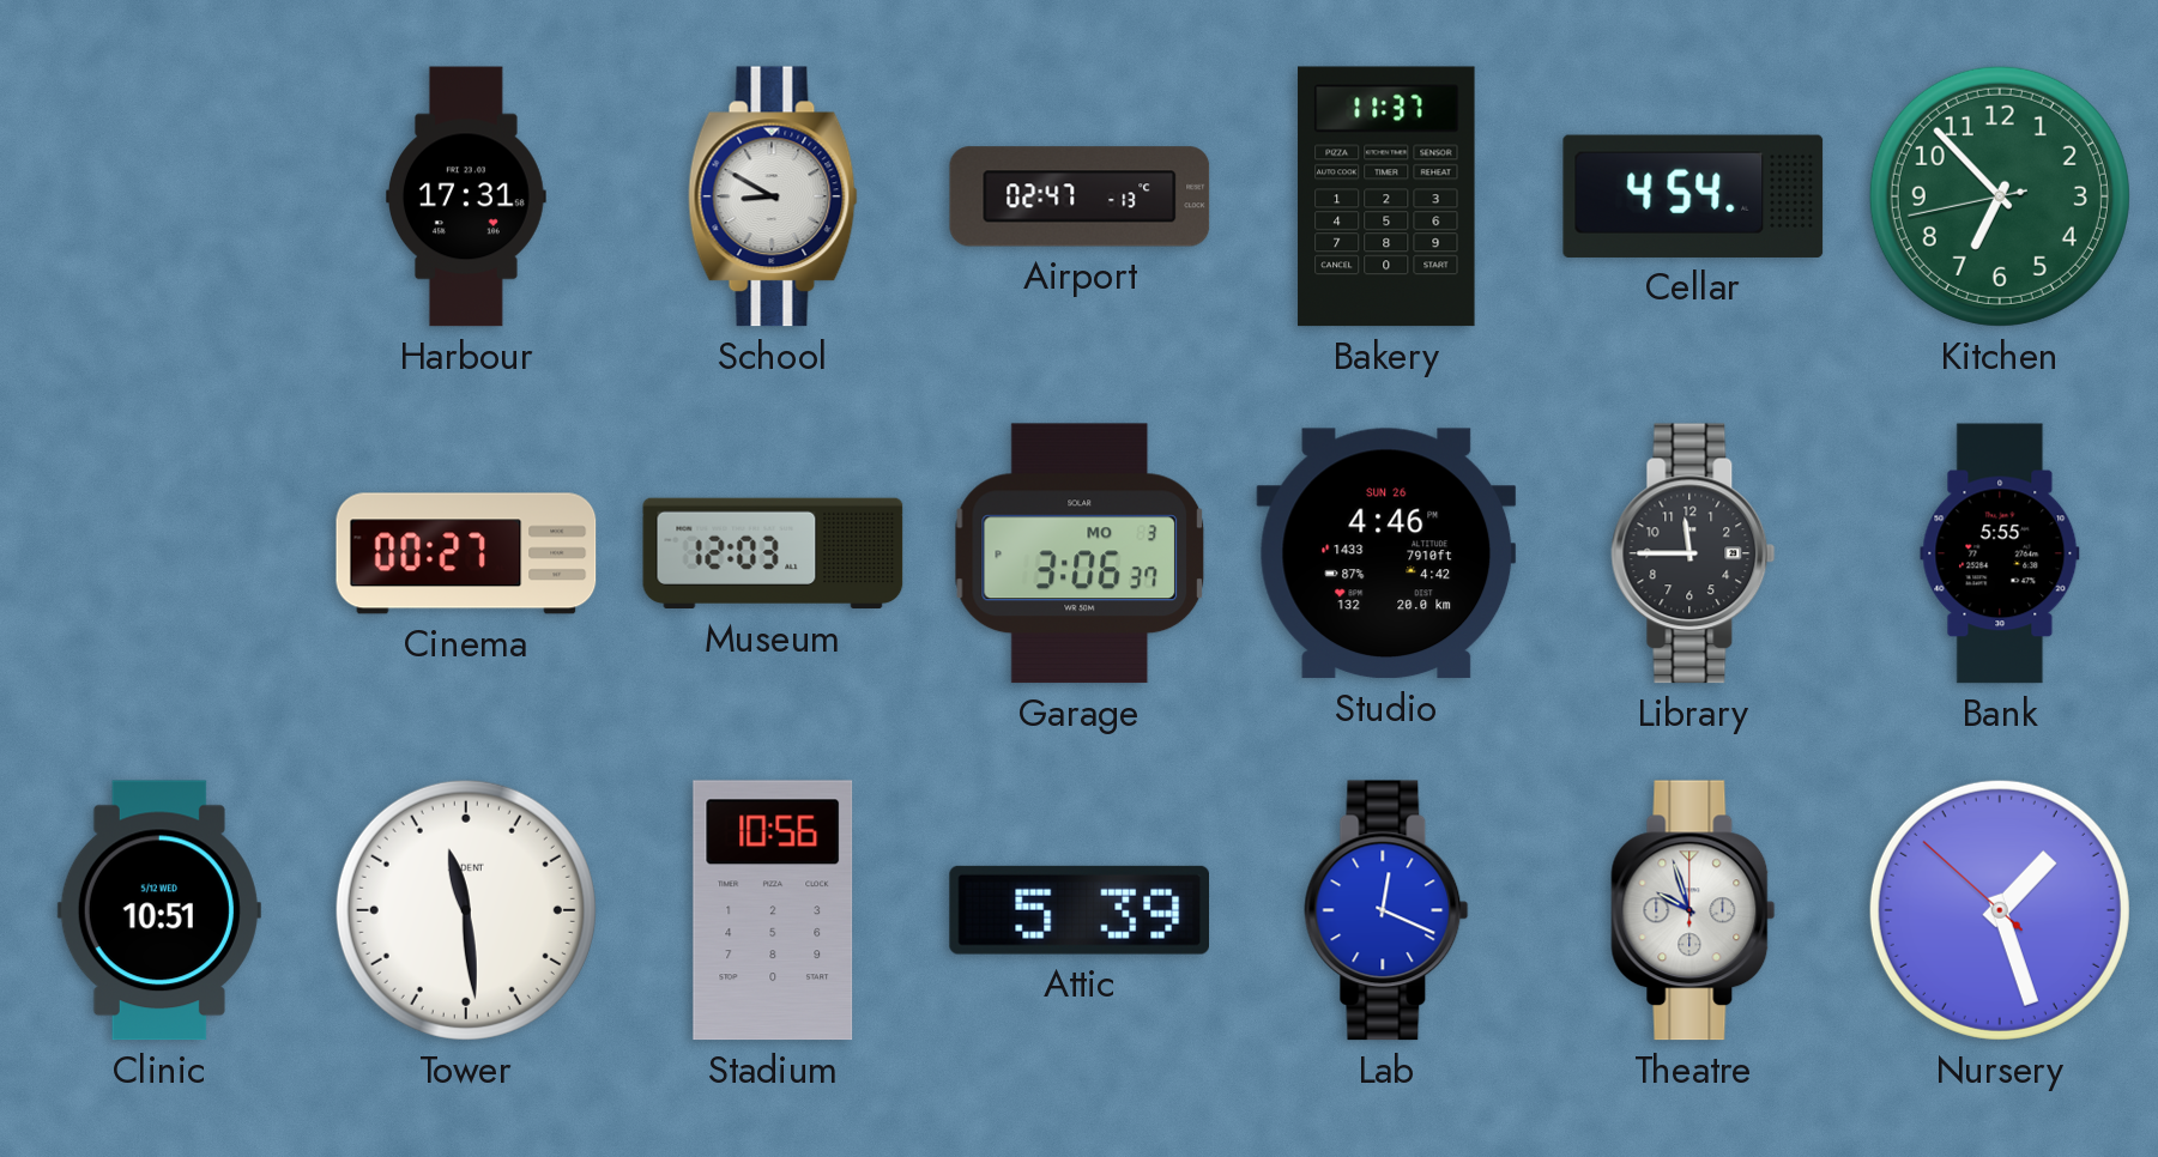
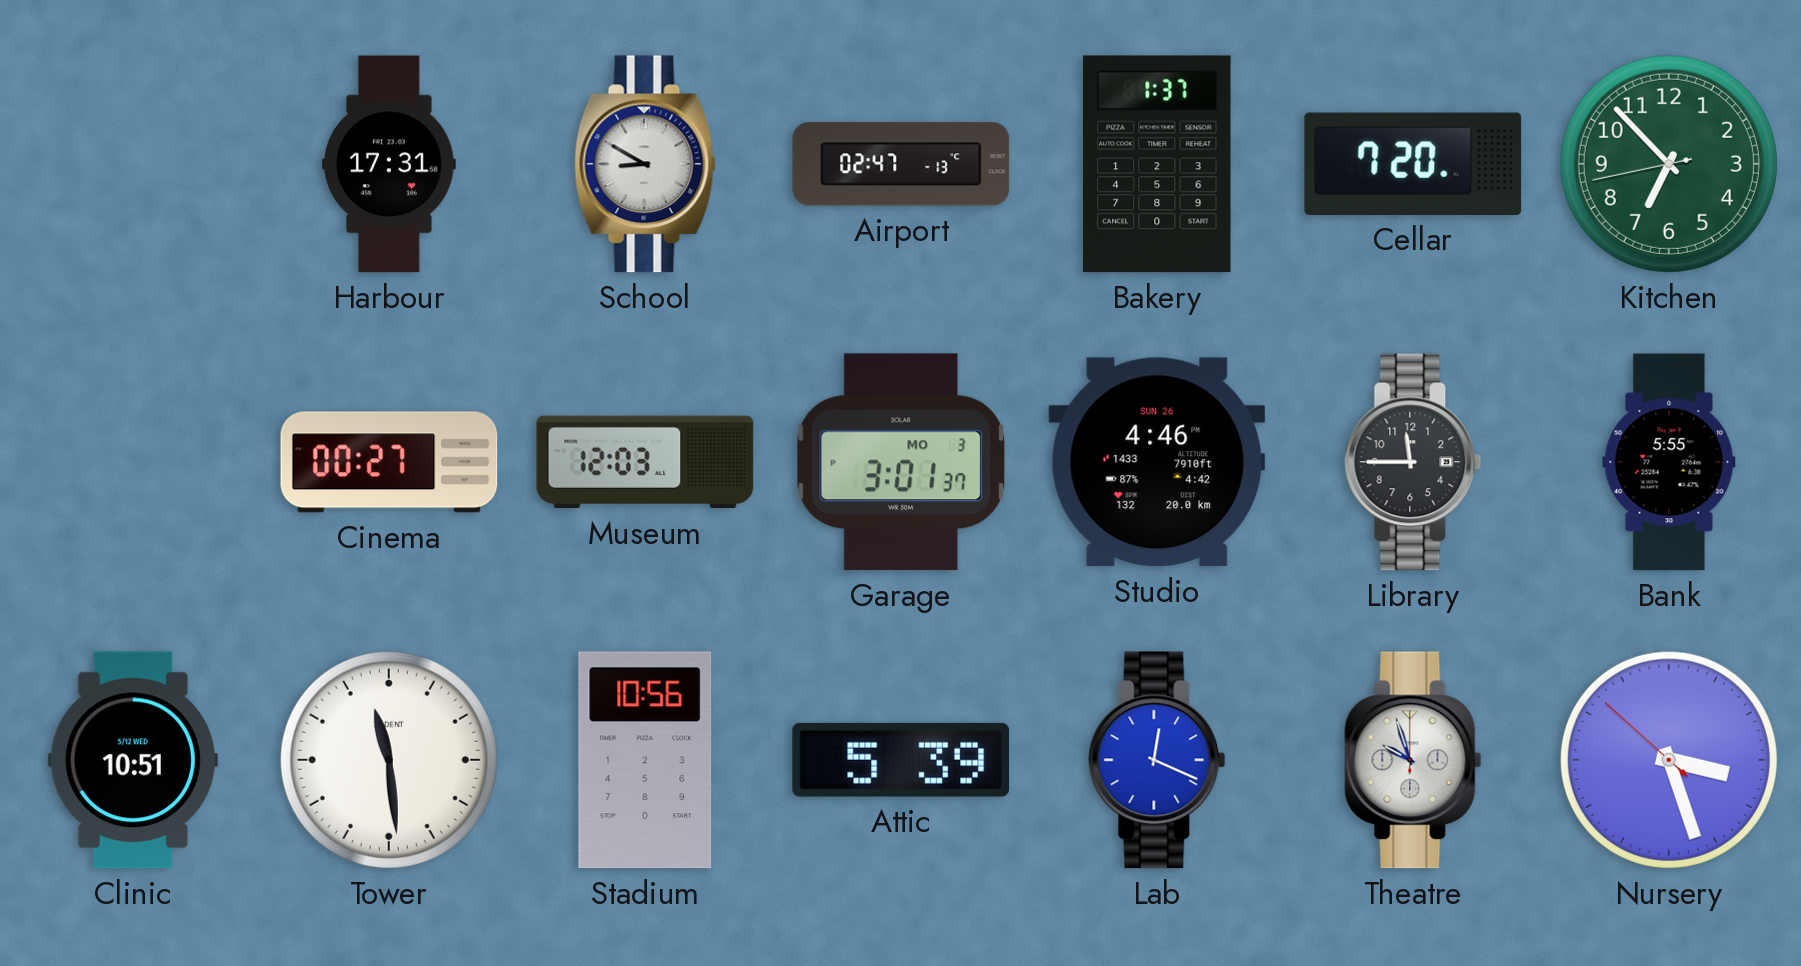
Bakery: 11:37 -> 1:37
Cellar: 4:54 -> 7:20
Garage: 3:06 -> 3:01
Nursery: 1:26 -> 3:26
